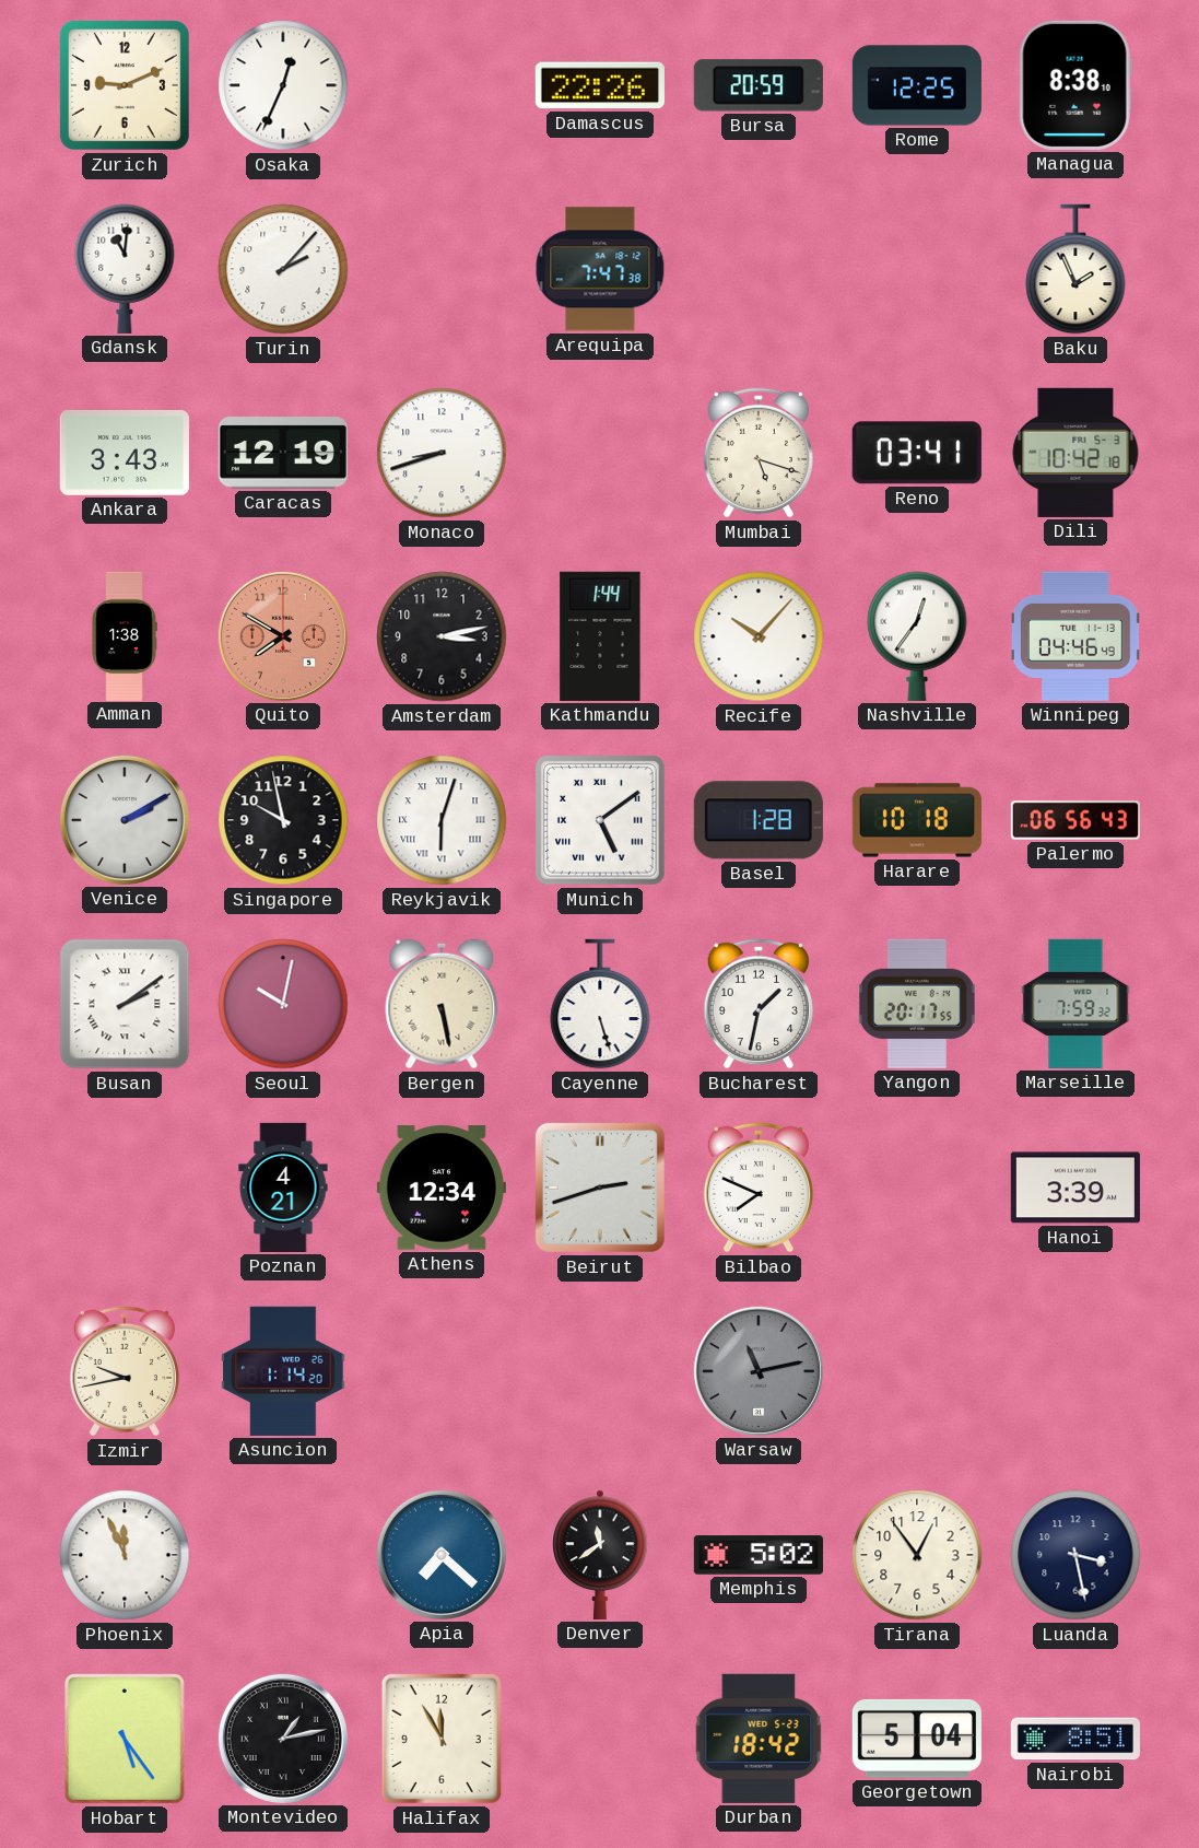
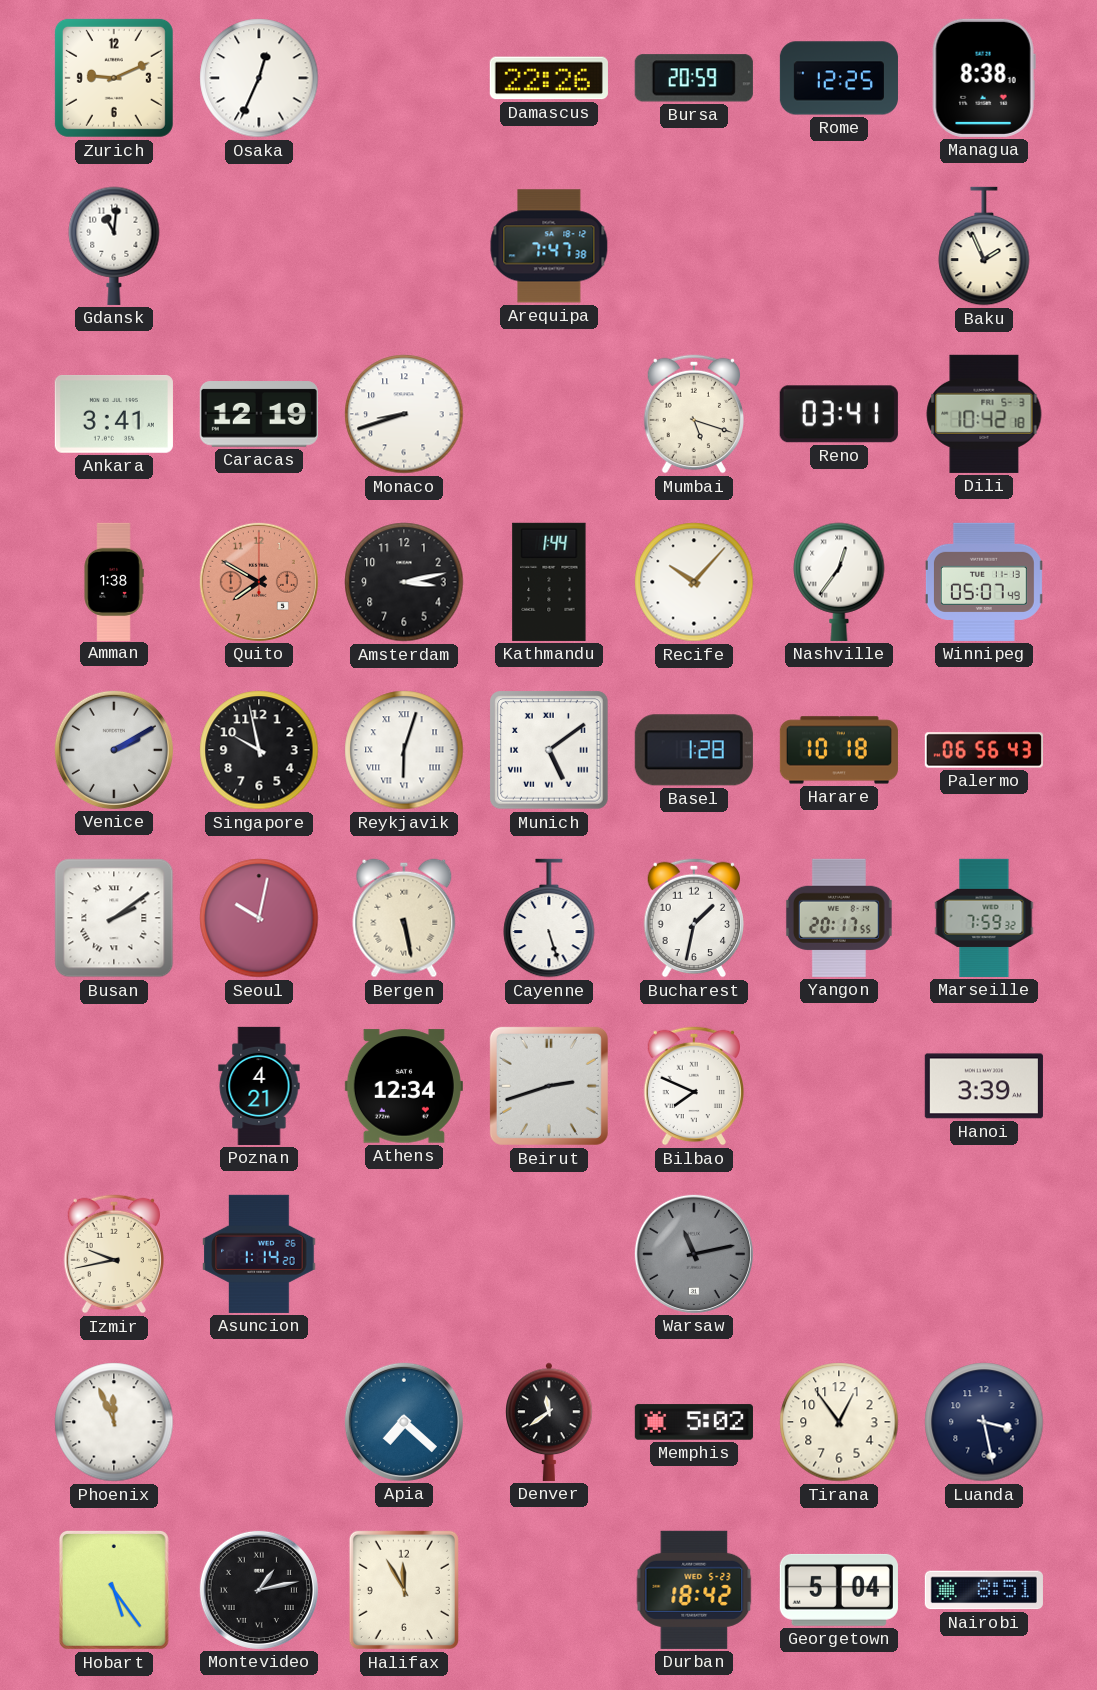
Turin: 2:07 -> none
Ankara: 3:43 -> 3:41
Winnipeg: 04:46 -> 05:07
